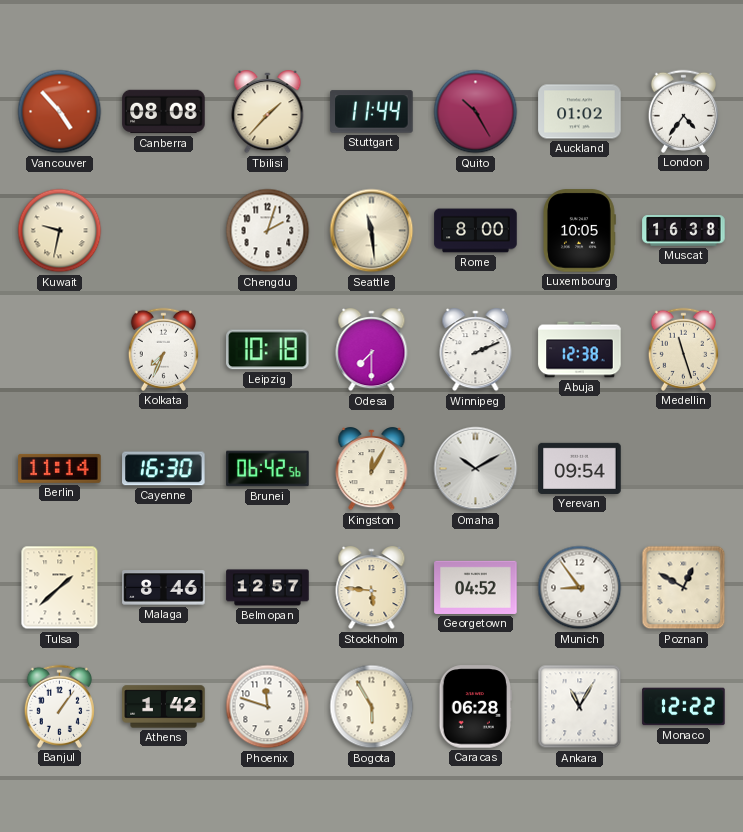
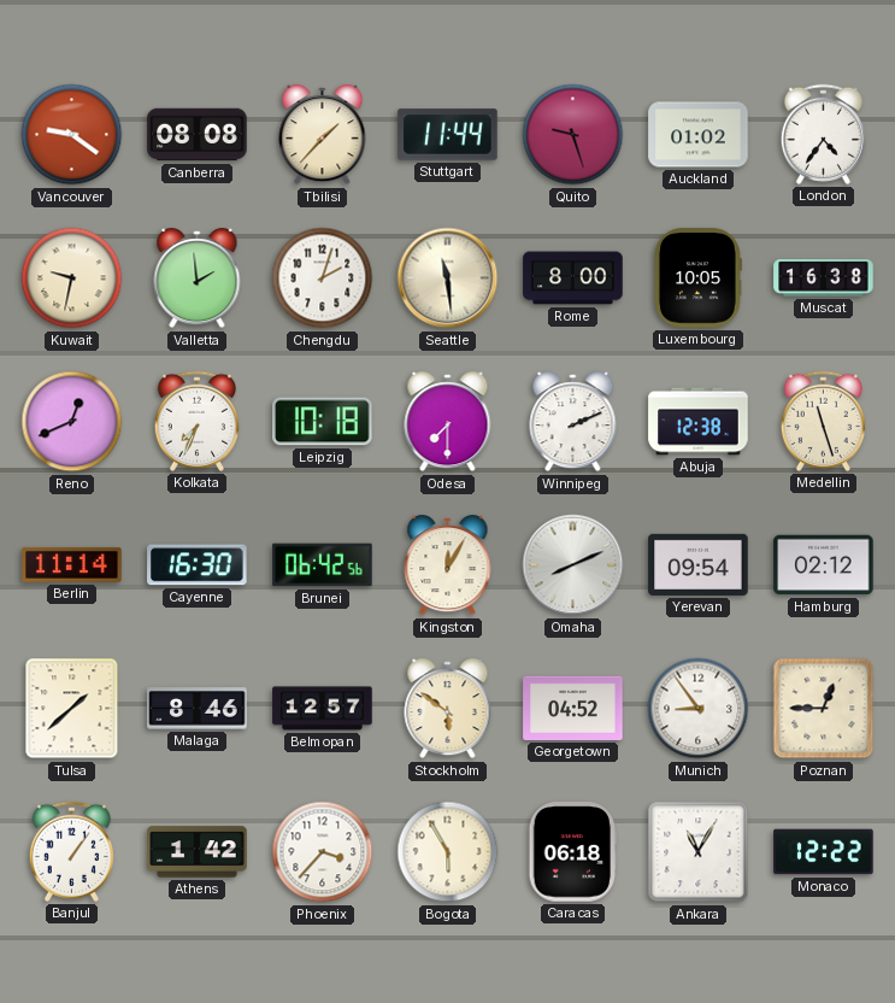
Vancouver: 4:53 -> 9:21
Quito: 10:25 -> 9:27
Valletta: none -> 1:59
Reno: none -> 12:41
Omaha: 10:10 -> 8:11
Hamburg: none -> 02:12
Stockholm: 5:46 -> 5:51
Poznan: 12:50 -> 12:45
Phoenix: 11:48 -> 3:37
Caracas: 06:28 -> 06:18
